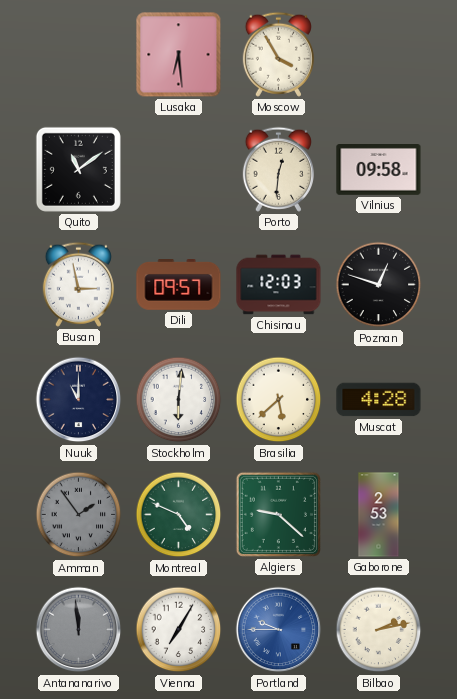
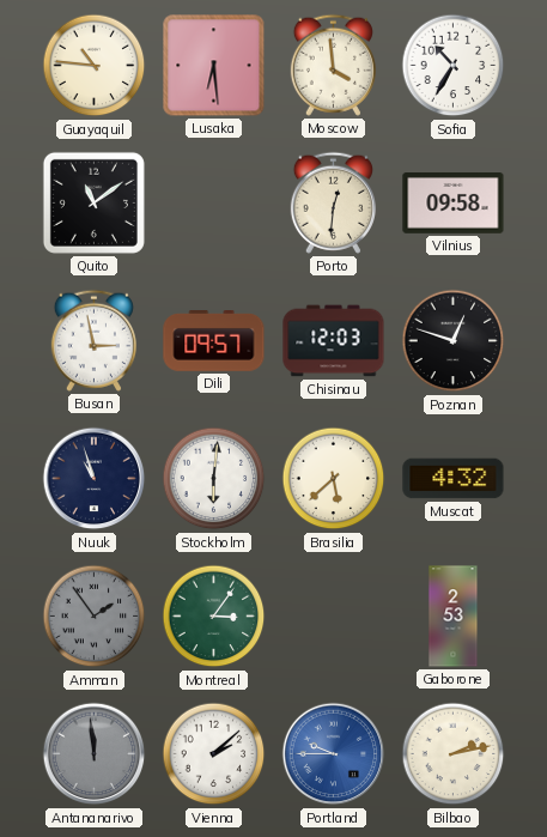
Guayaquil: none -> 10:46
Moscow: 3:55 -> 3:59
Sofia: none -> 10:35
Nuuk: 11:00 -> 10:57
Muscat: 4:28 -> 4:32
Montreal: 4:49 -> 3:06
Algiers: 9:22 -> none
Vienna: 7:05 -> 2:08
